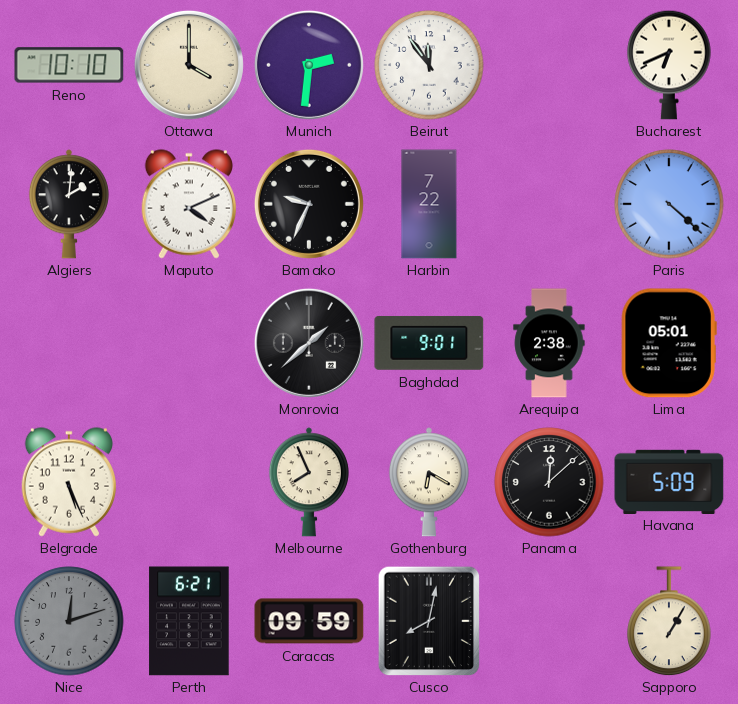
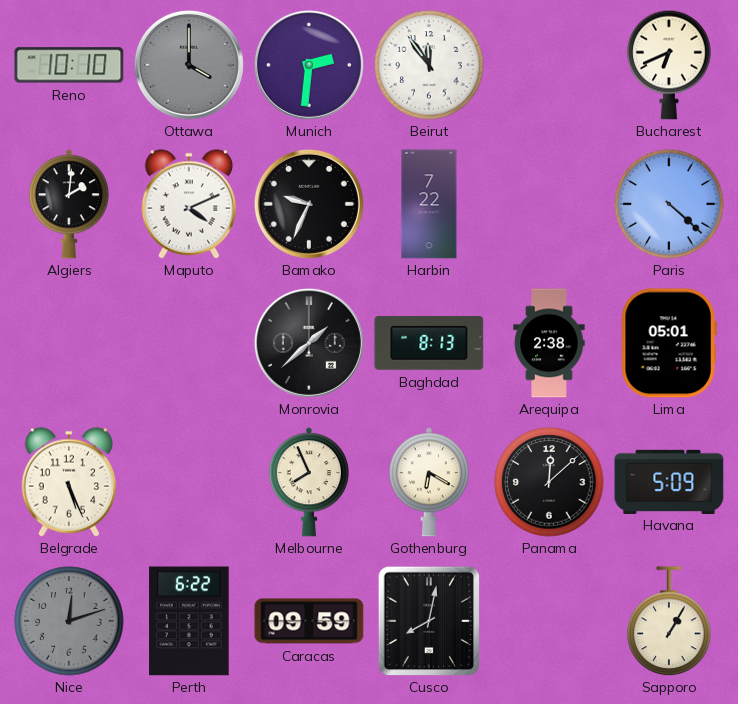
Ottawa dial: cream -> grey
Baghdad: 9:01 -> 8:13
Perth: 6:21 -> 6:22
